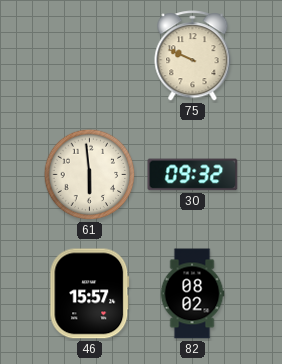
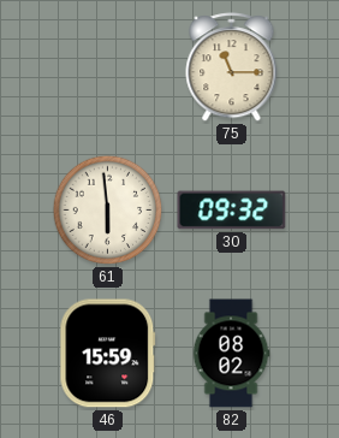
75: 9:49 -> 11:15
46: 15:57 -> 15:59
